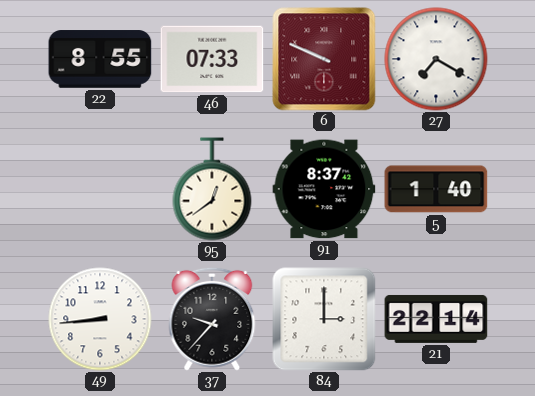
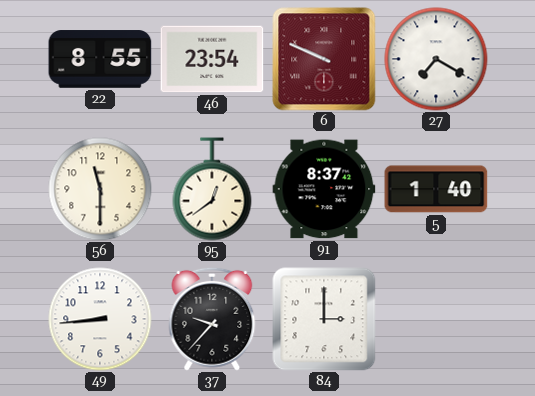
46: 07:33 -> 23:54
56: none -> 11:30
21: 22:14 -> none
